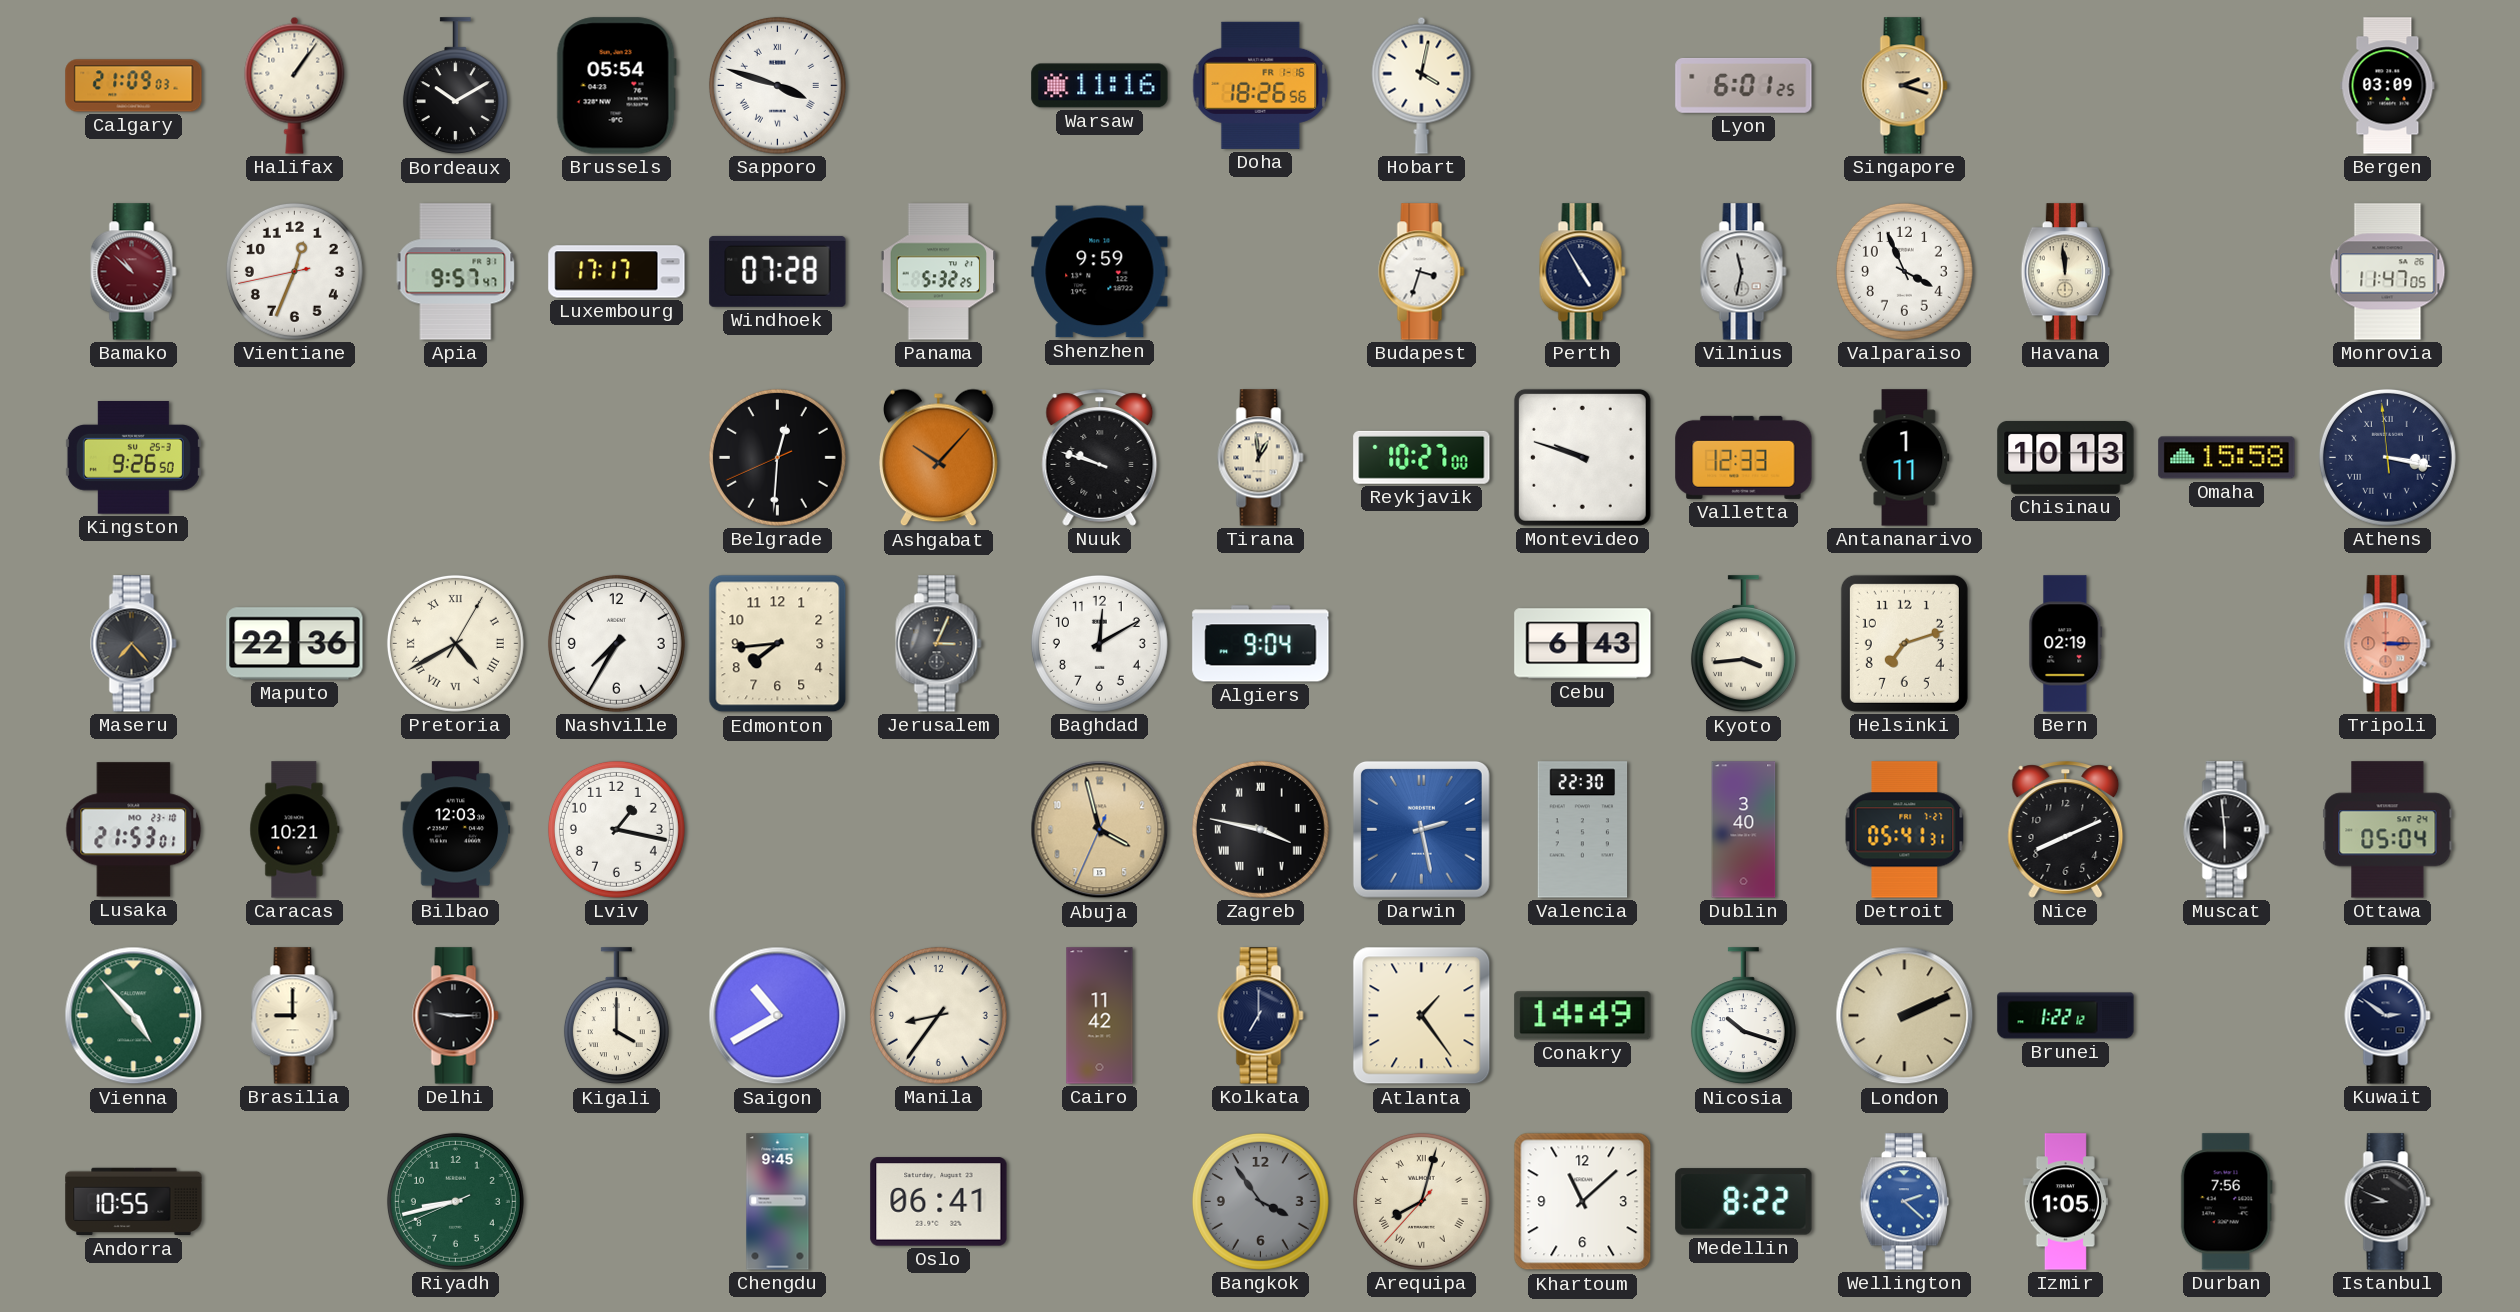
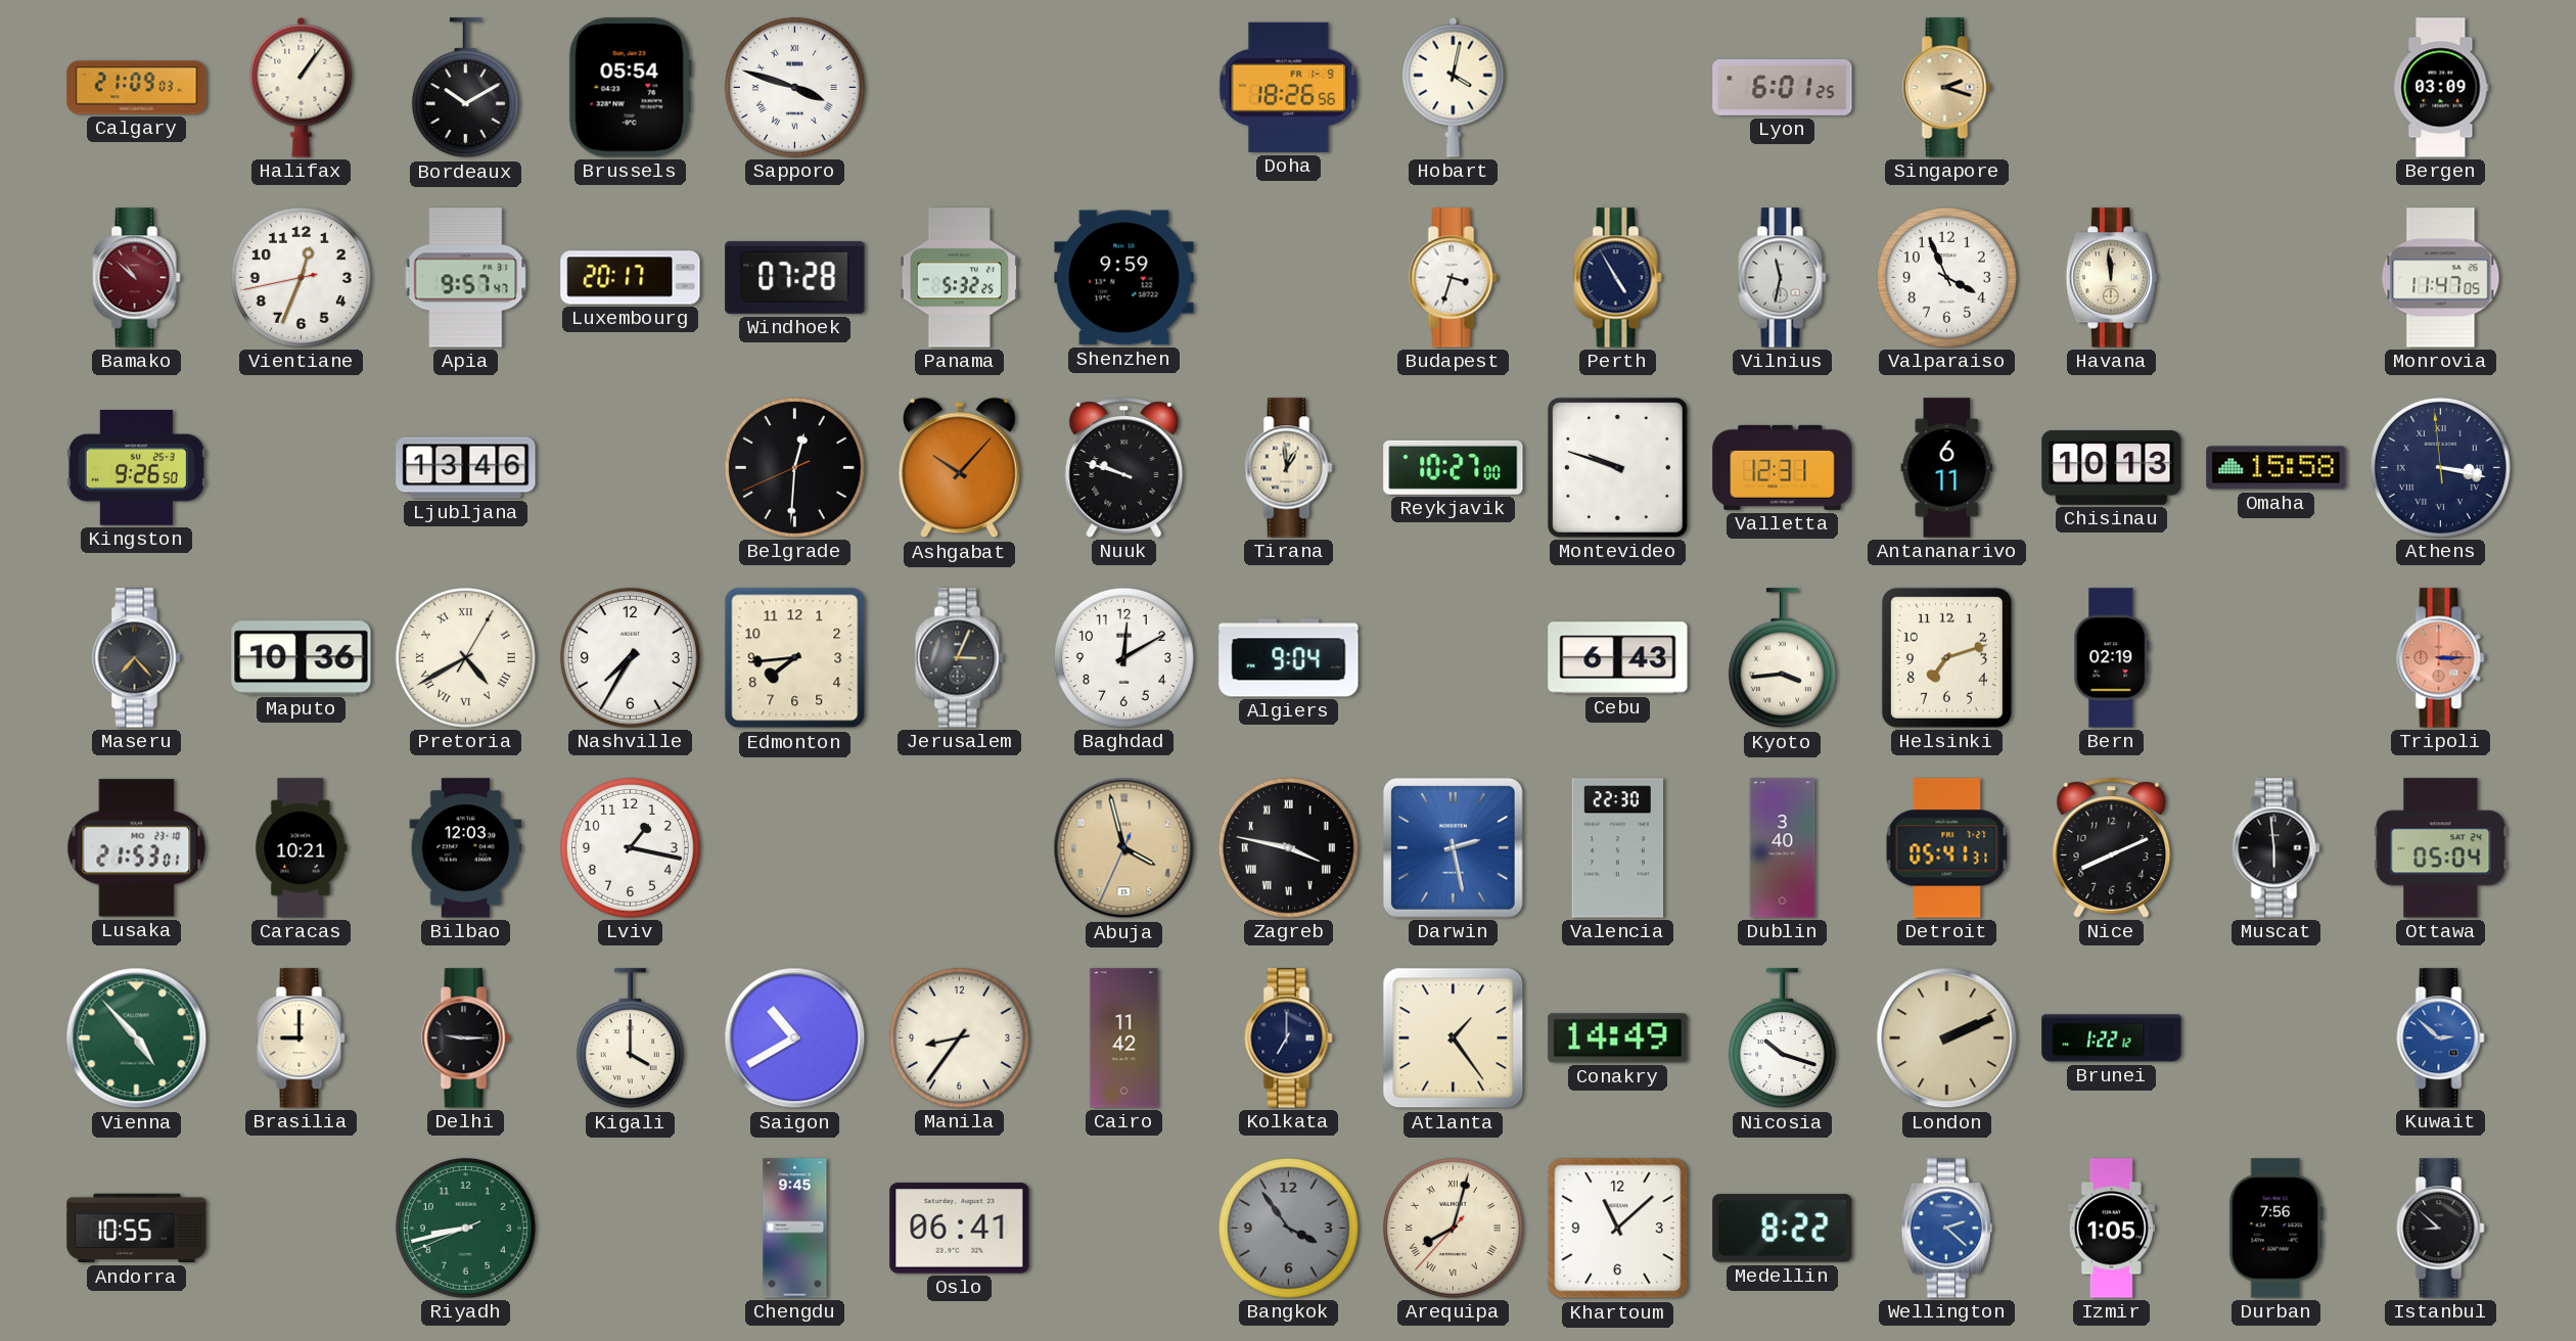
Warsaw: 11:16 -> none
Doha date: FR 1-16 -> FR 1-9
Luxembourg: 17:17 -> 20:17
Ljubljana: none -> 13:46
Valletta: 12:33 -> 12:31
Antananarivo: 1:11 -> 6:11
Maputo: 22:36 -> 10:36
Kuwait: 2:51 -> 2:52
Kuwait dial: navy -> blue
Istanbul: 8:49 -> 8:52
